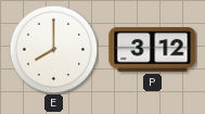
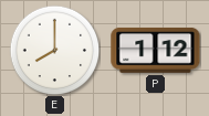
P: 3:12 -> 1:12
